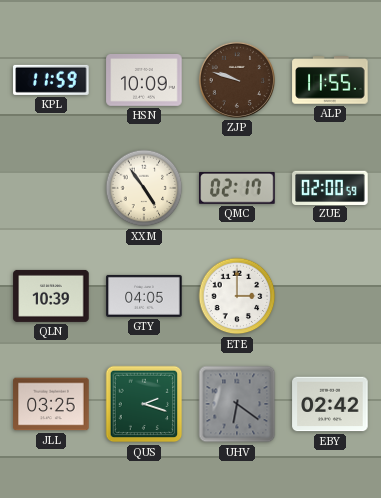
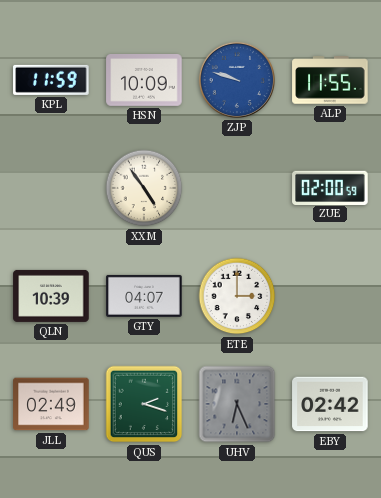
ZJP dial: brown -> blue
QMC: 02:17 -> none
GTY: 04:05 -> 04:07
JLL: 03:25 -> 02:49
UHV: 6:21 -> 6:26
